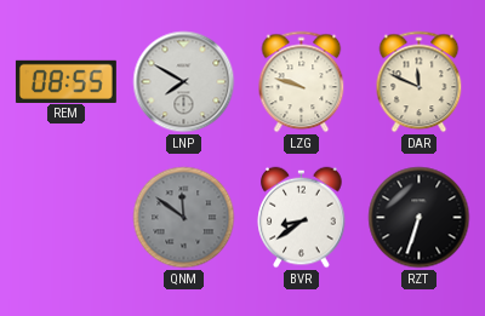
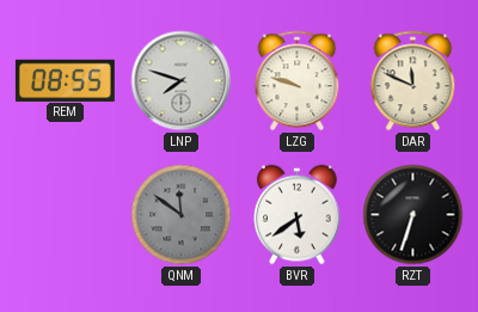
LNP: 7:50 -> 7:48
BVR: 8:39 -> 5:39
